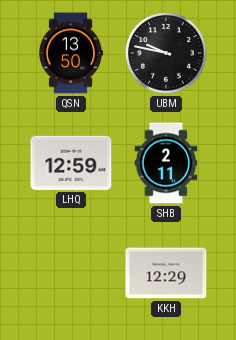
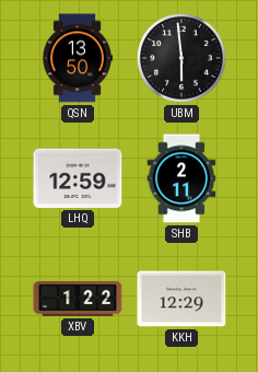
UBM: 9:47 -> 5:59
XBV: none -> 1:22
